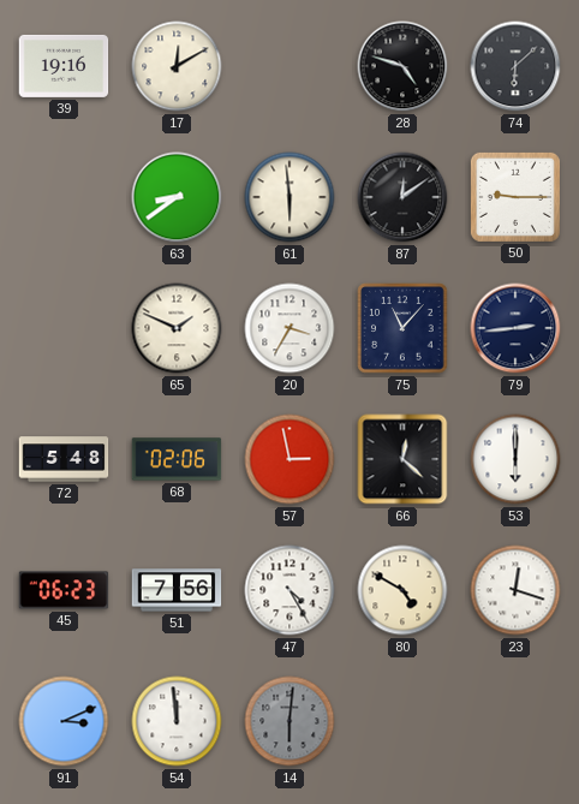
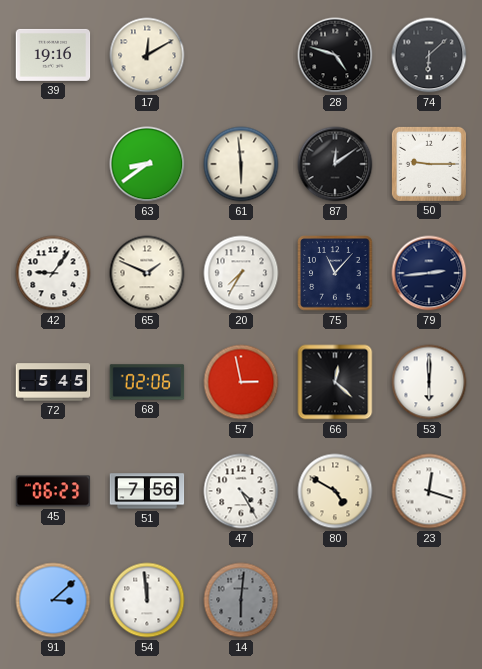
42: none -> 9:06
20: 3:35 -> 7:35
72: 5:48 -> 5:45
91: 3:11 -> 3:08
